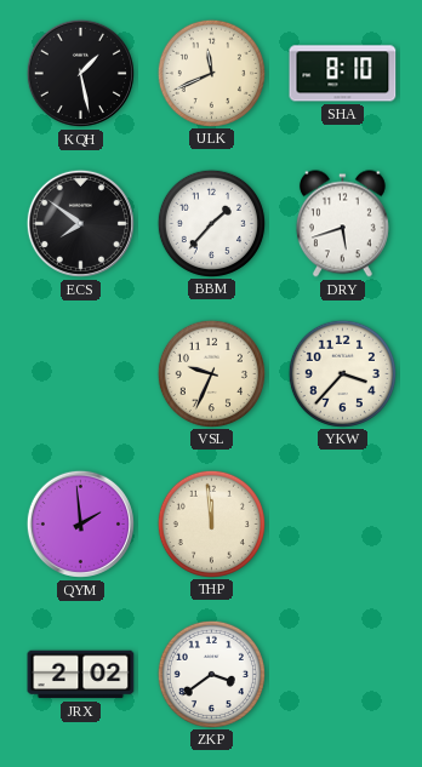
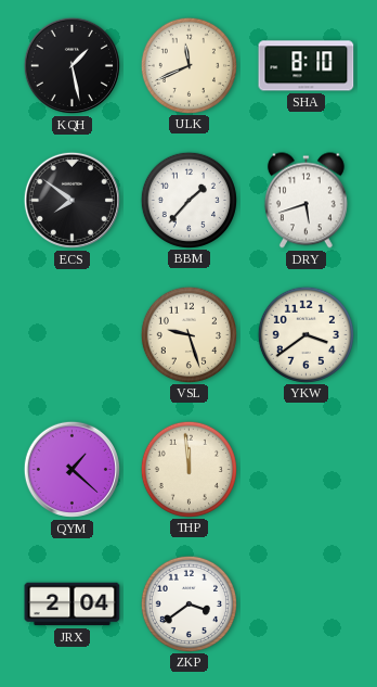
VSL: 9:34 -> 9:27
YKW: 3:37 -> 3:39
QYM: 1:59 -> 1:22
JRX: 2:02 -> 2:04
